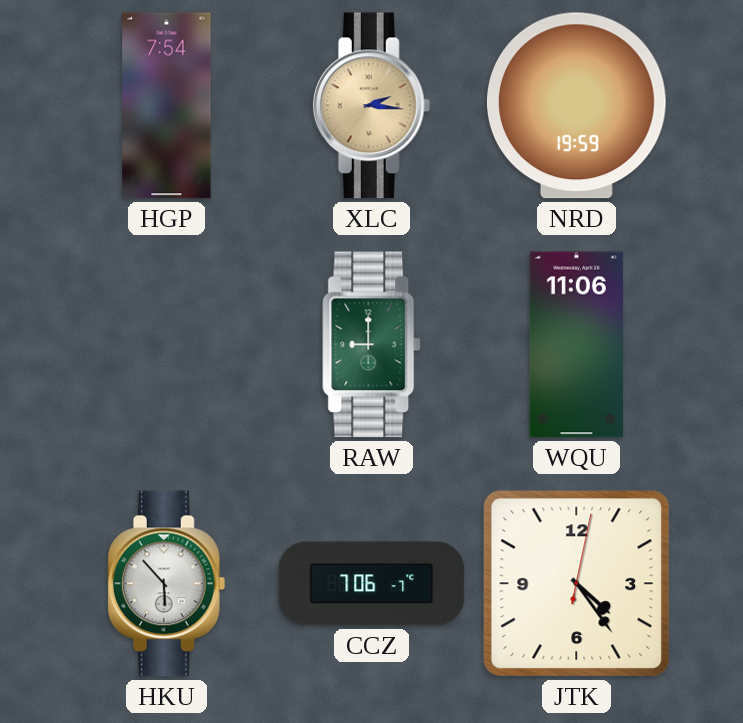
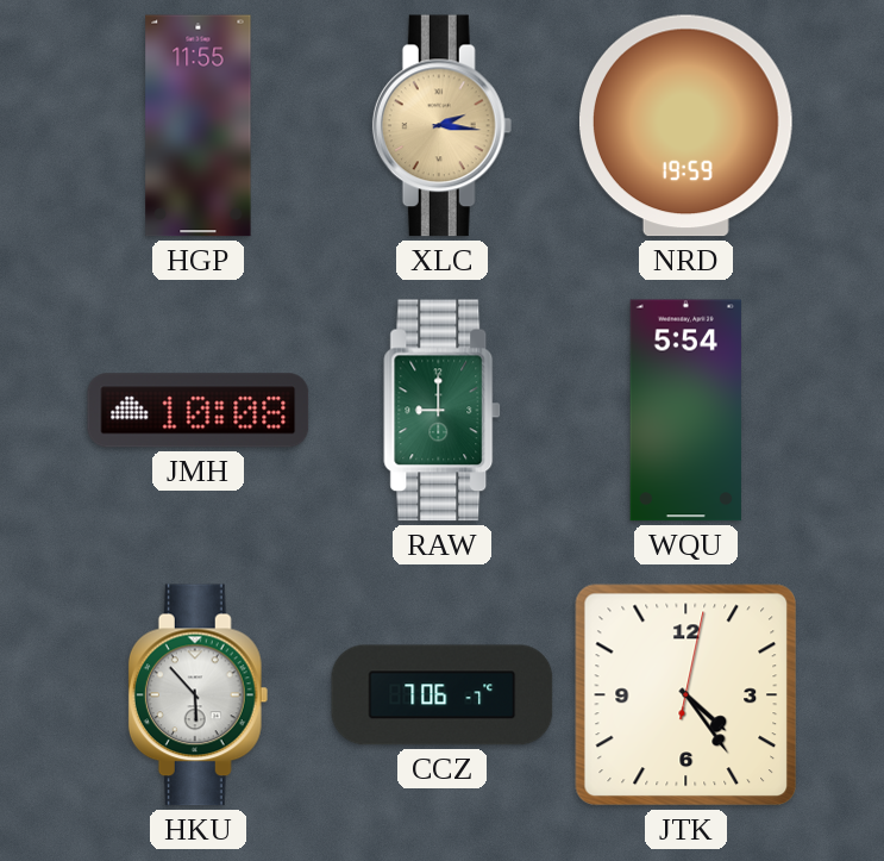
HGP: 7:54 -> 11:55
JMH: none -> 10:08
WQU: 11:06 -> 5:54
